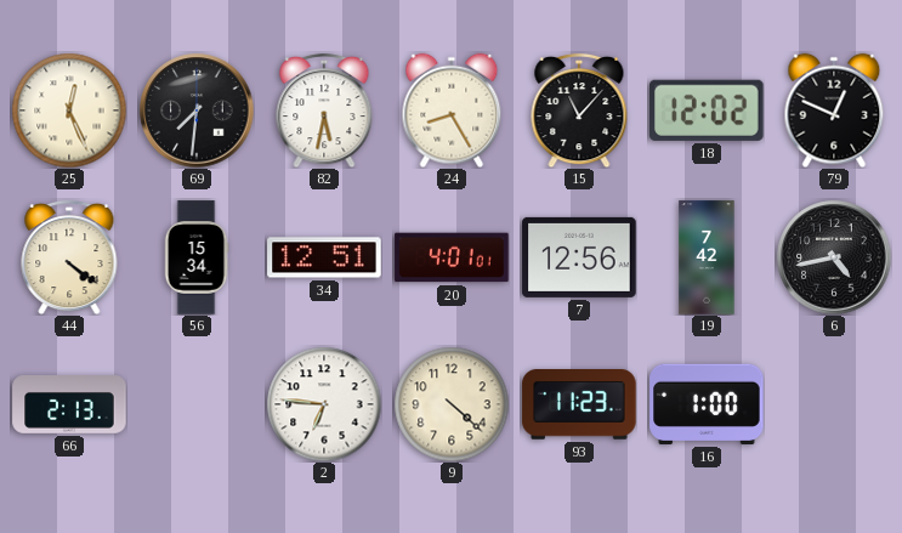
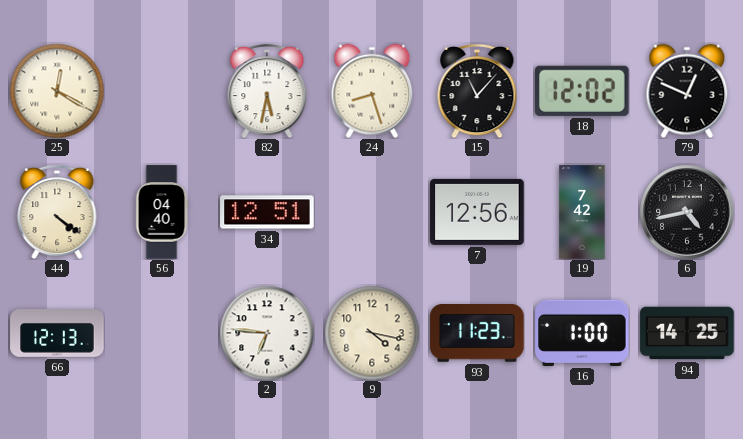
25: 12:26 -> 12:20
69: 7:31 -> none
24: 8:25 -> 8:27
56: 15:34 -> 04:40
20: 4:01 -> none
66: 2:13 -> 12:13
9: 4:22 -> 4:17
94: none -> 14:25
